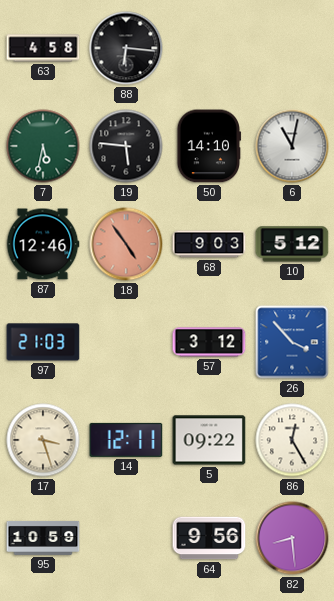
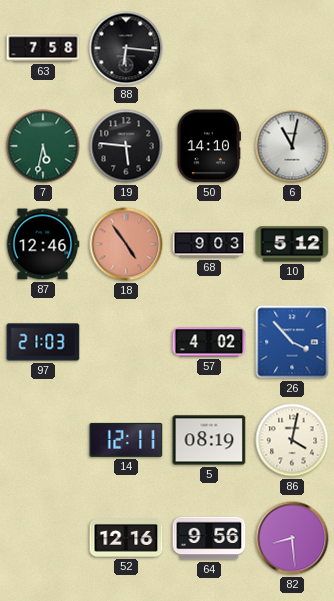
63: 4:58 -> 7:58
57: 3:12 -> 4:02
17: 3:27 -> none
5: 09:22 -> 08:19
86: 12:25 -> 4:02
95: 10:59 -> none
52: none -> 12:16
